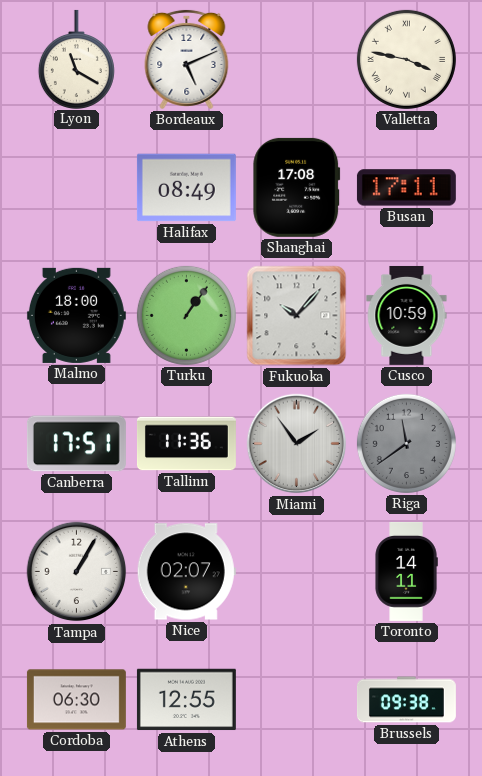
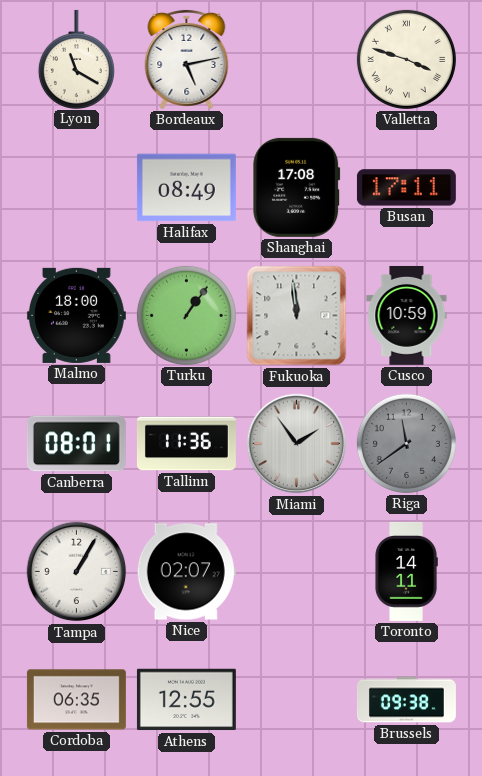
Bordeaux: 5:11 -> 5:13
Valletta: 3:47 -> 3:48
Fukuoka: 10:07 -> 11:59
Canberra: 17:51 -> 08:01
Cordoba: 06:30 -> 06:35
